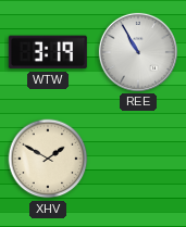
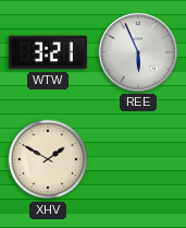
WTW: 3:19 -> 3:21
REE: 10:55 -> 5:56
